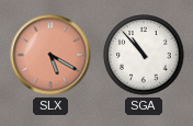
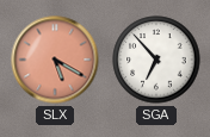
SGA: 10:53 -> 6:53
